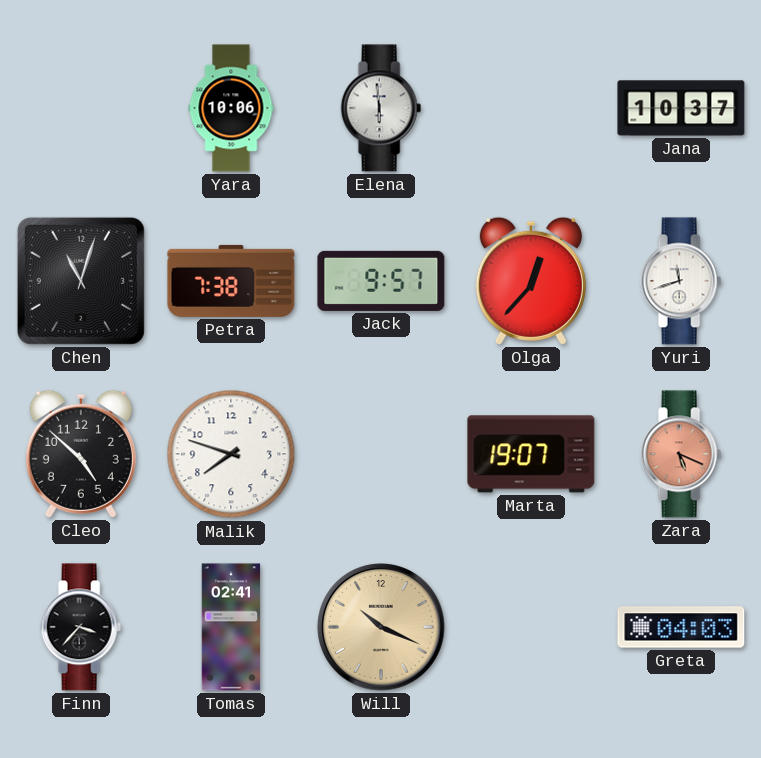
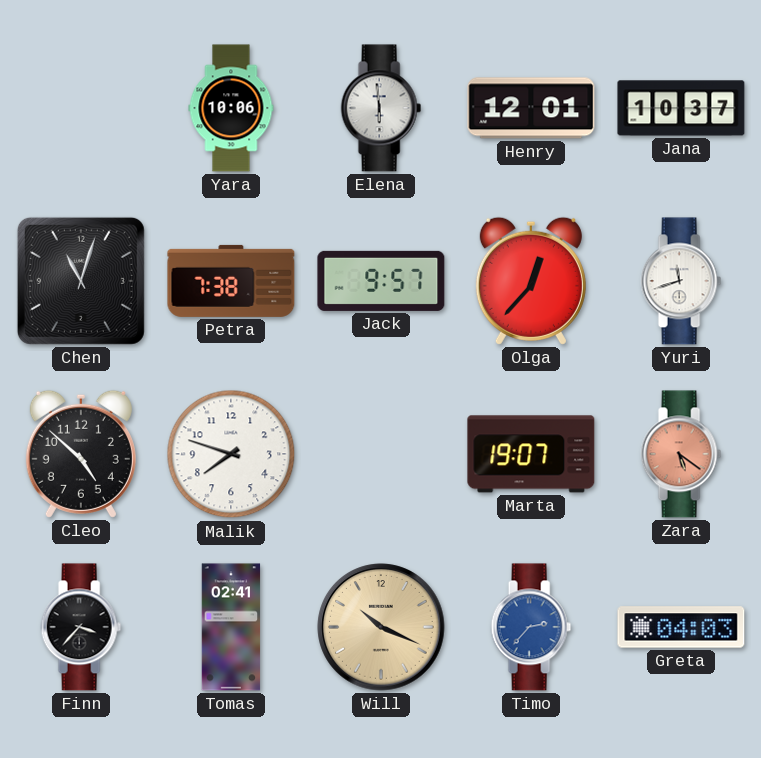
Henry: none -> 12:01
Zara: 5:19 -> 5:21
Timo: none -> 2:37
